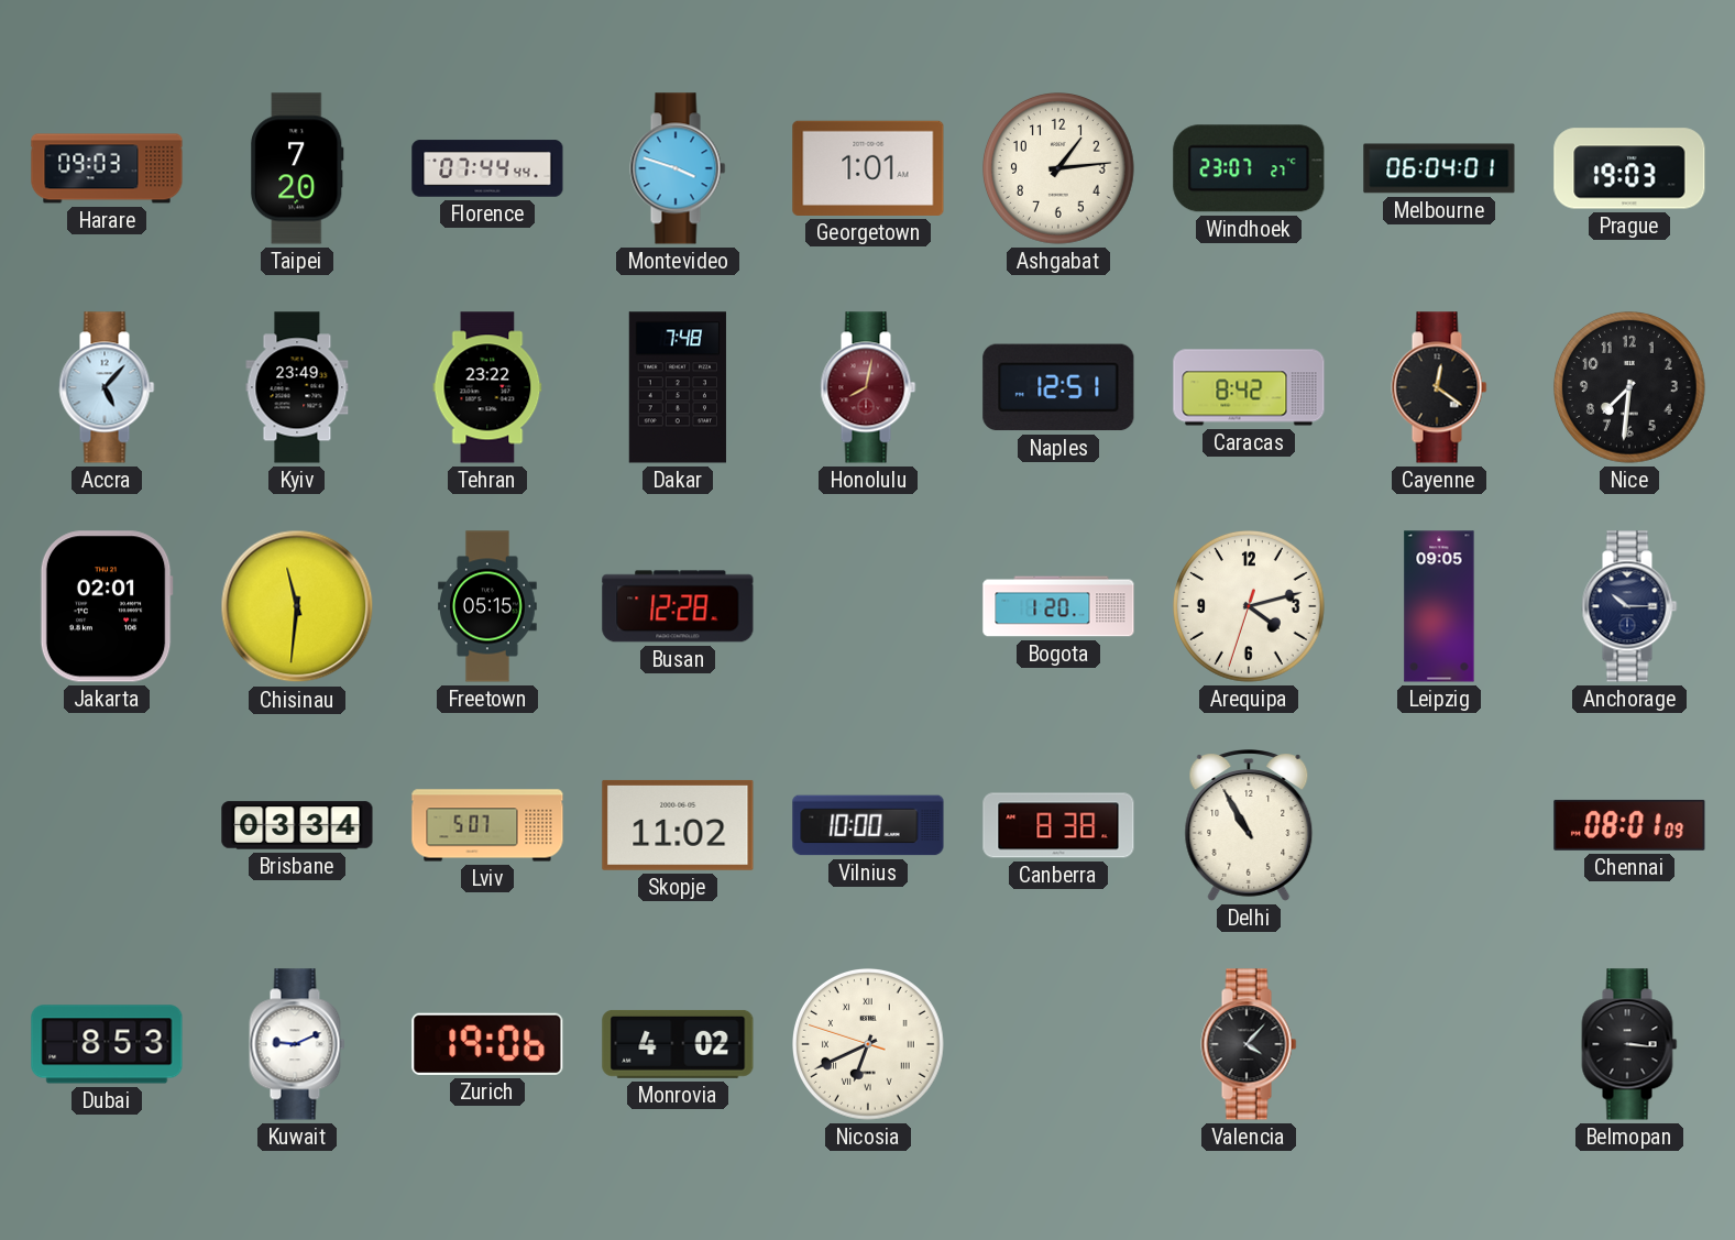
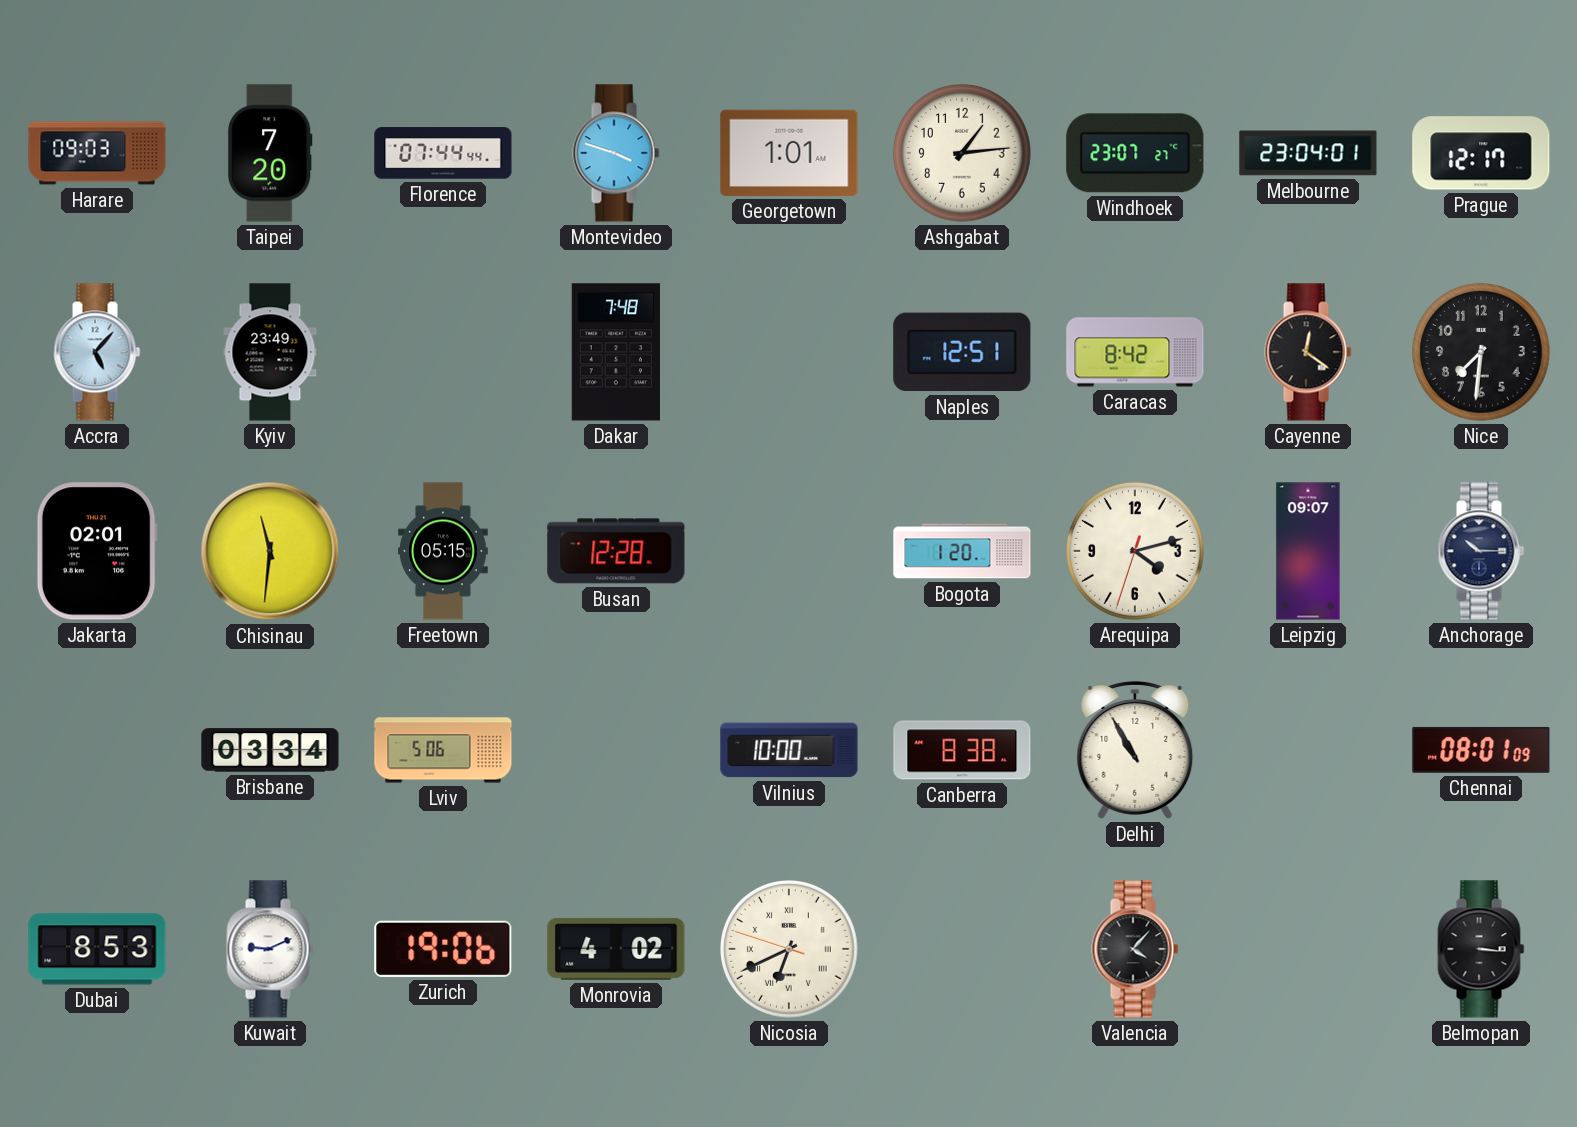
Melbourne: 06:04 -> 23:04
Prague: 19:03 -> 12:17
Tehran: 23:22 -> none
Honolulu: 8:02 -> none
Leipzig: 09:05 -> 09:07
Lviv: 5:07 -> 5:06
Skopje: 11:02 -> none
